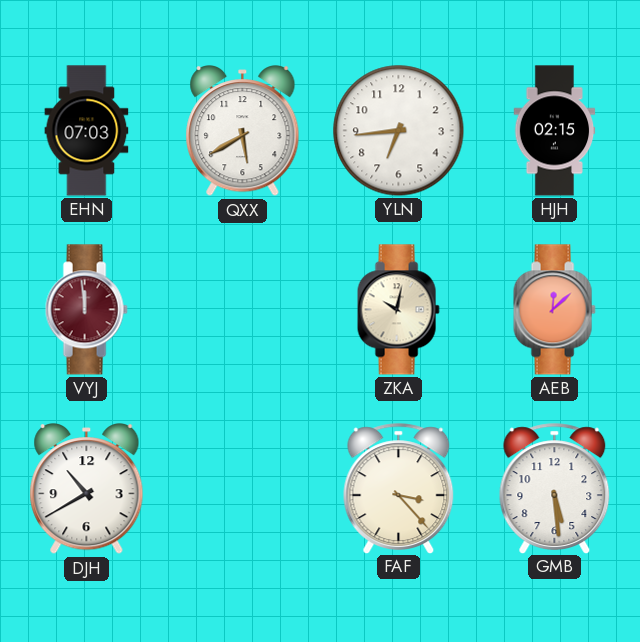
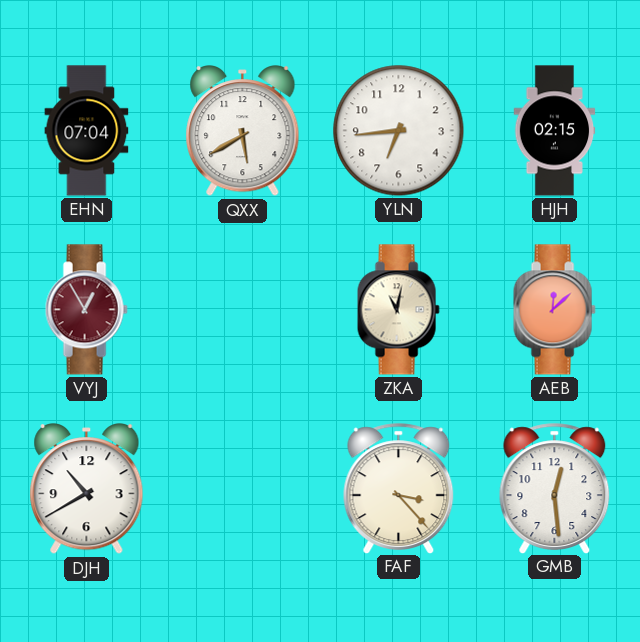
EHN: 07:03 -> 07:04
VYJ: 11:59 -> 12:55
ZKA: 10:02 -> 11:02
GMB: 5:29 -> 12:29
